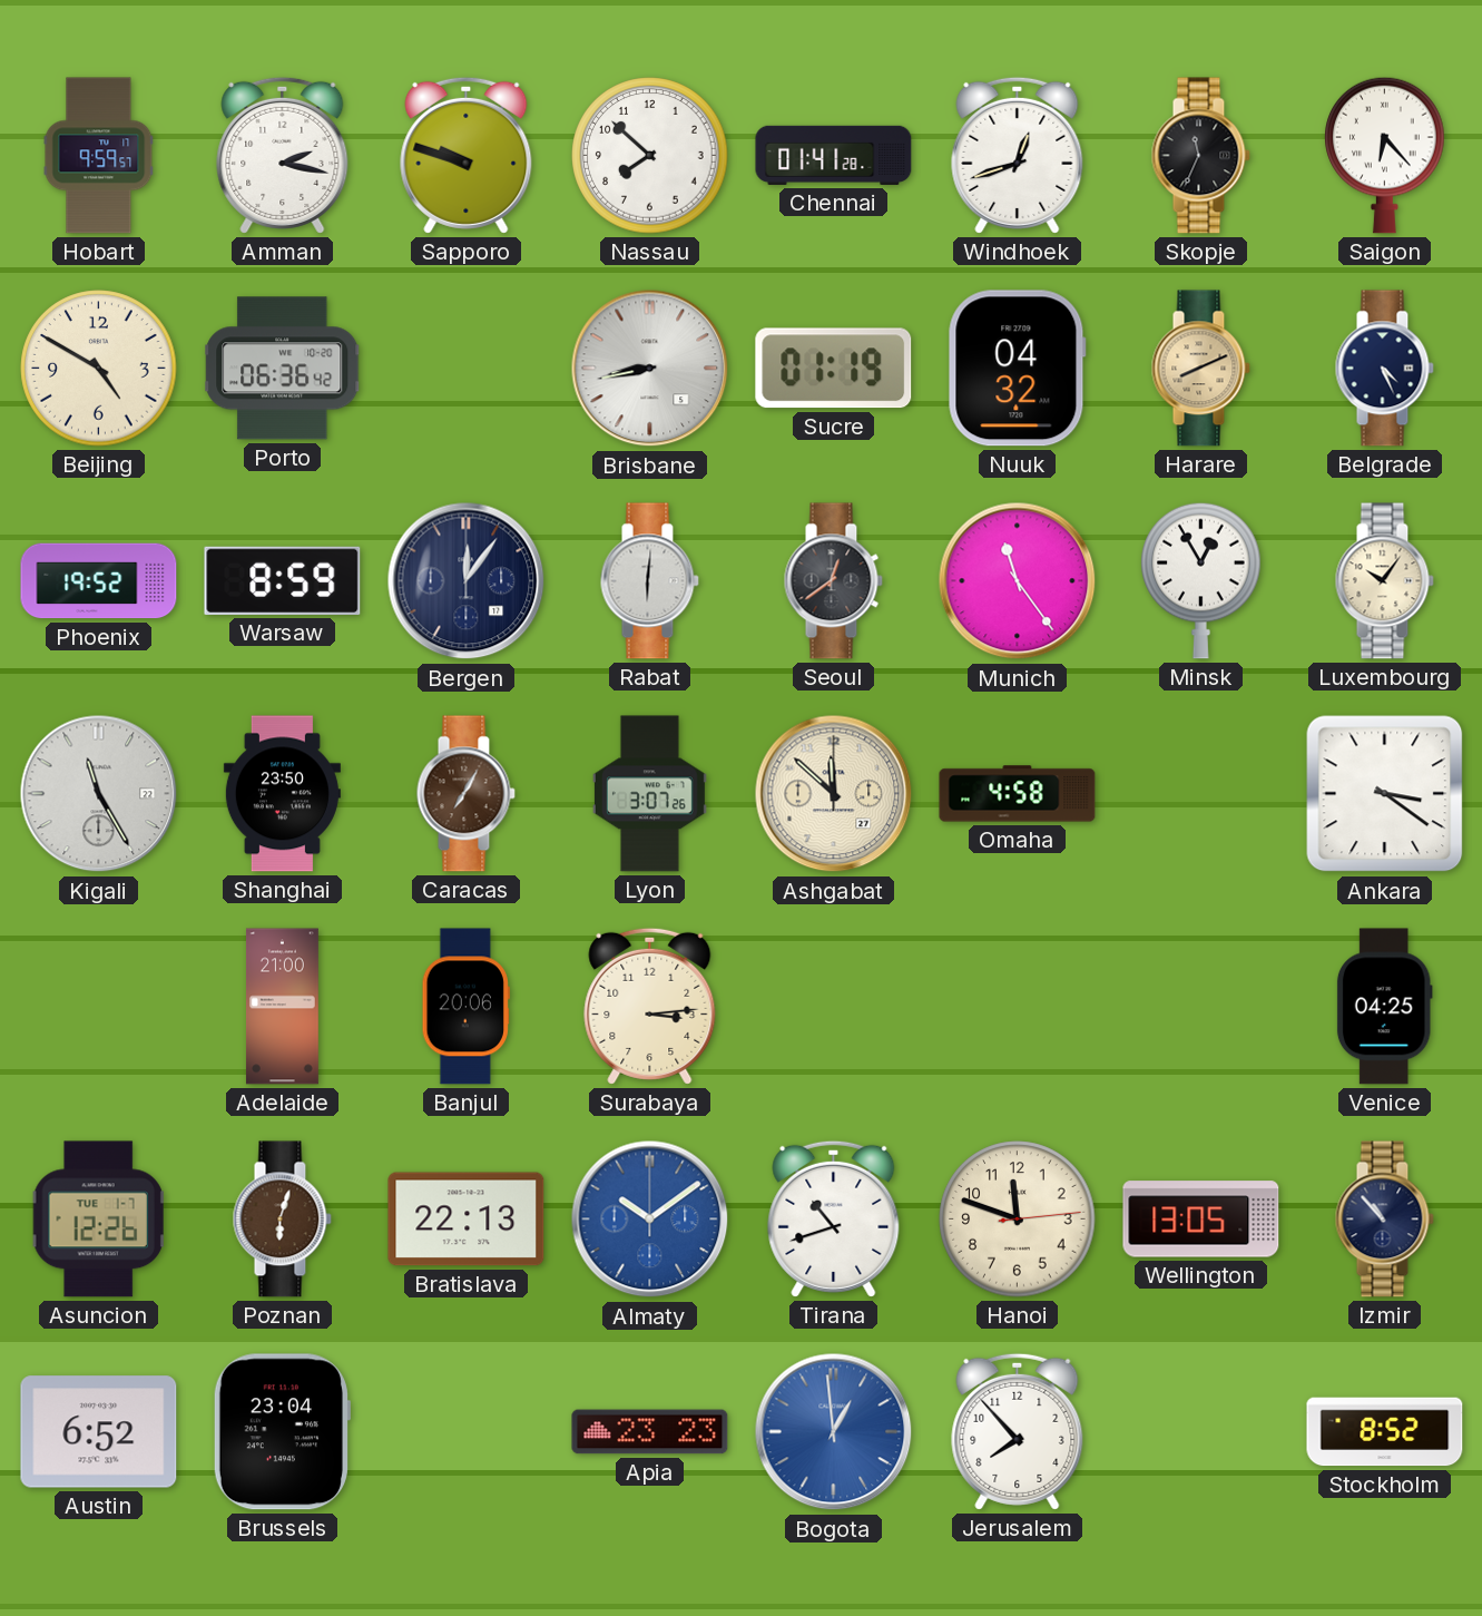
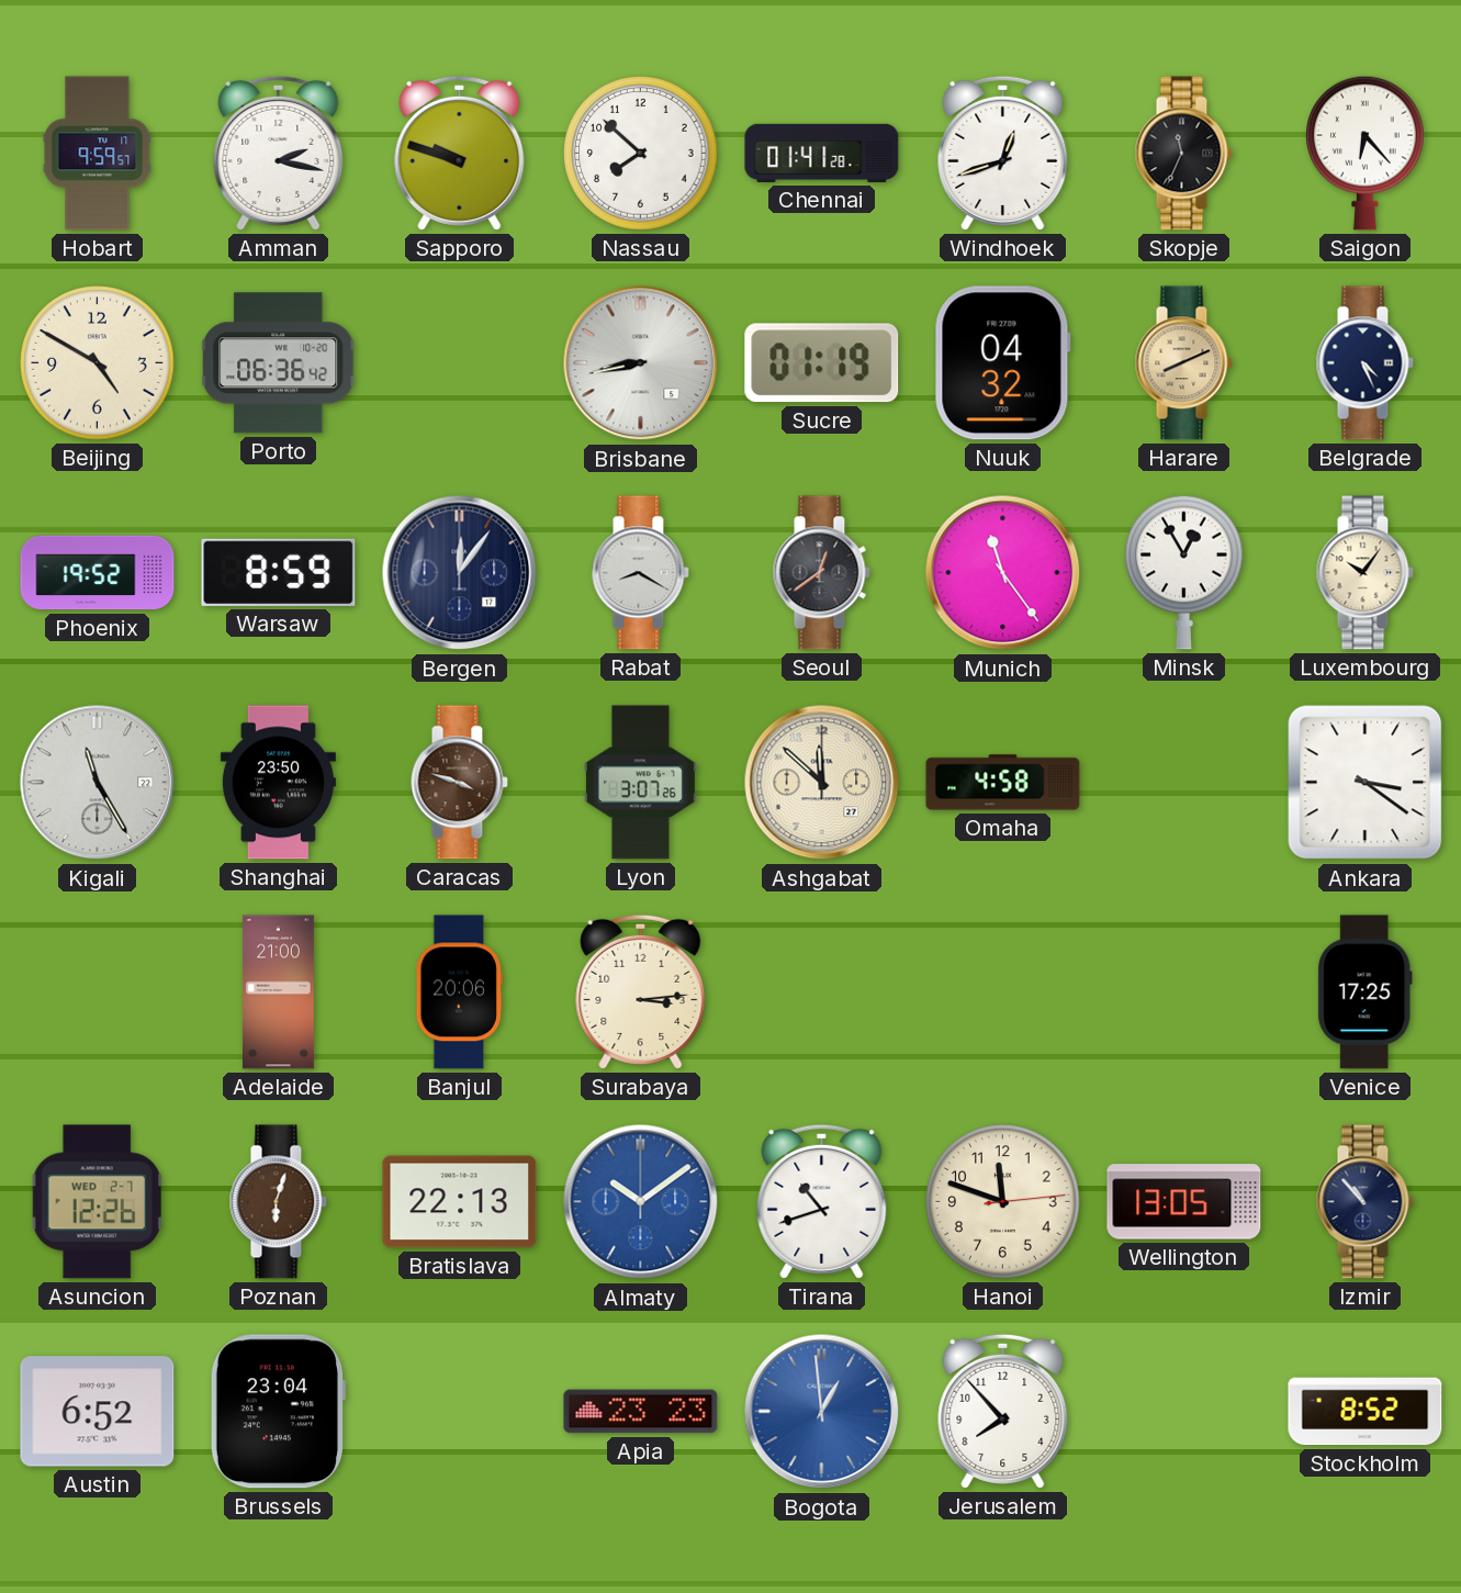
Rabat: 6:01 -> 8:20
Caracas: 7:05 -> 3:48
Venice: 04:25 -> 17:25
Asuncion date: TUE 1-7 -> WED 2-7
